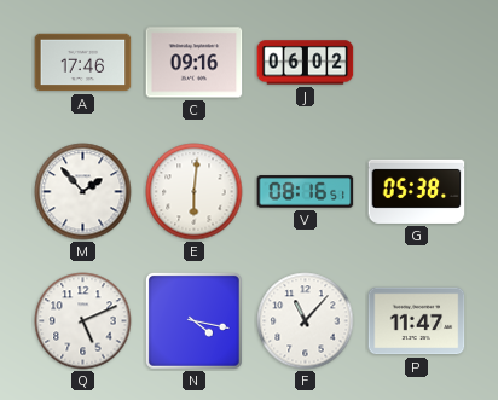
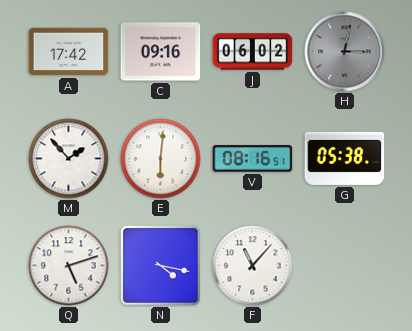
A: 17:46 -> 17:42
H: none -> 3:02
Q: 5:11 -> 5:12
P: 11:47 -> none
